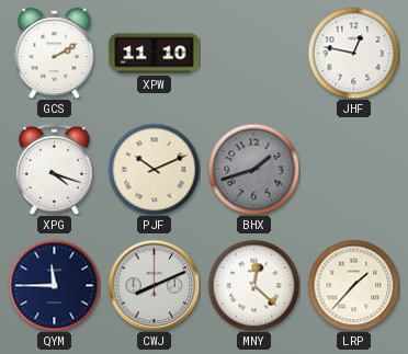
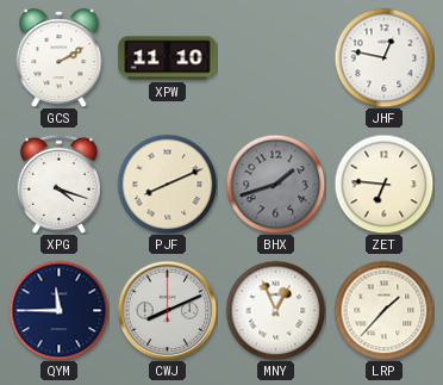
PJF: 10:11 -> 8:11
ZET: none -> 6:46
MNY: 12:22 -> 12:56
